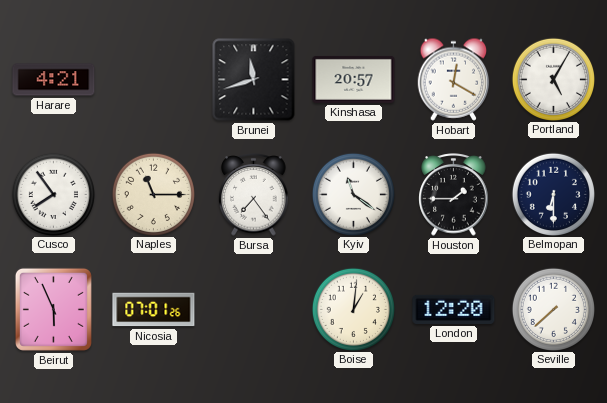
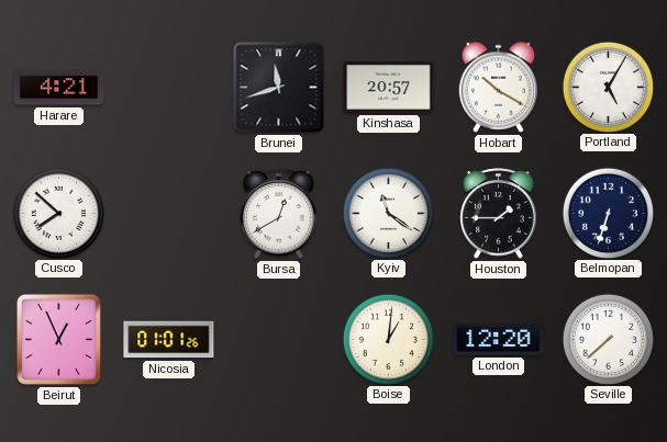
Hobart: 12:20 -> 10:20
Cusco: 7:54 -> 7:52
Naples: 11:15 -> none
Bursa: 7:24 -> 12:40
Belmopan: 6:30 -> 6:33
Beirut: 5:56 -> 12:56
Nicosia: 07:01 -> 01:01
